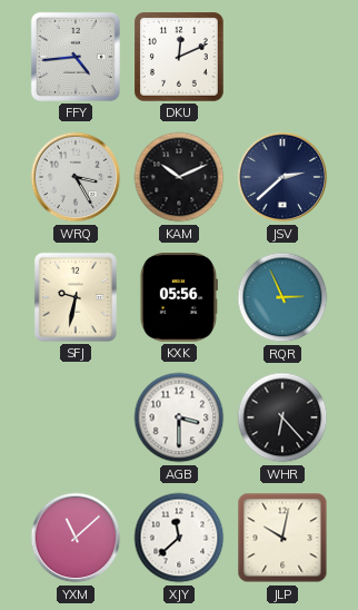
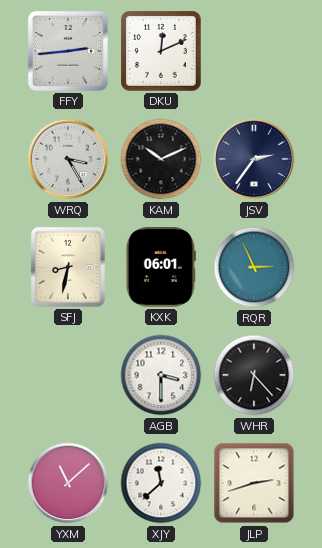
FFY: 4:44 -> 2:44
JSV: 2:38 -> 2:36
SFJ: 9:32 -> 8:32
KXK: 05:56 -> 06:01
JLP: 10:02 -> 2:42
